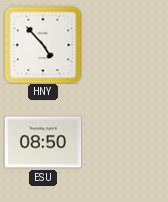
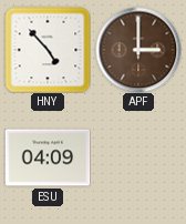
APF: none -> 3:00
ESU: 08:50 -> 04:09
